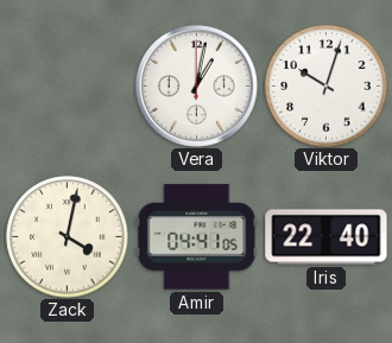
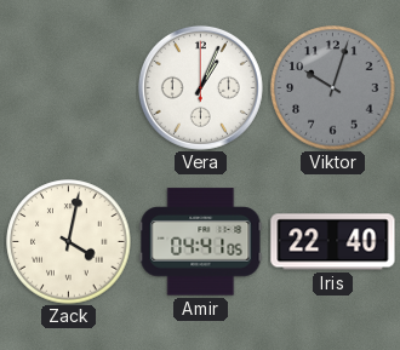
Vera: 1:02 -> 1:04
Viktor dial: white -> grey
